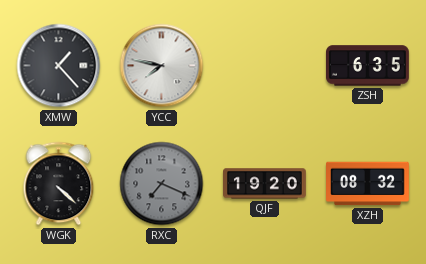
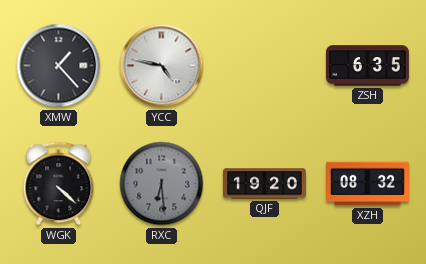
YCC: 7:47 -> 4:47
RXC: 7:19 -> 6:29
